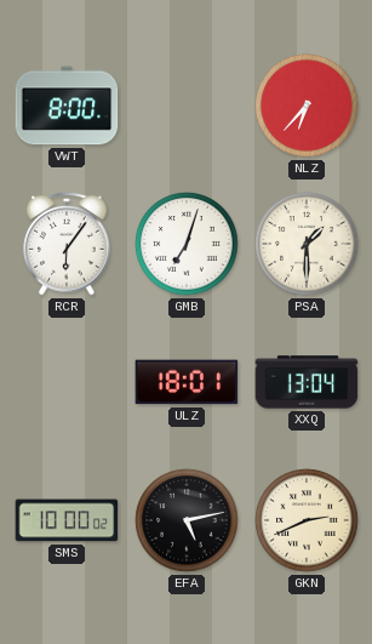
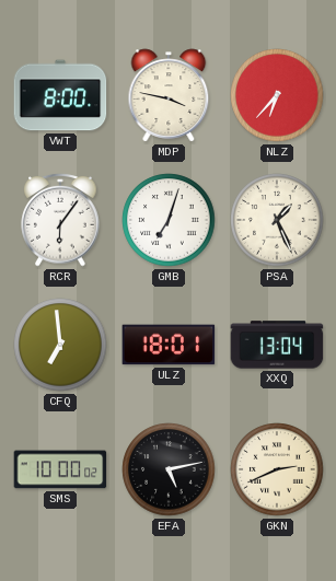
MDP: none -> 3:47
PSA: 1:30 -> 1:26
CFQ: none -> 6:59
